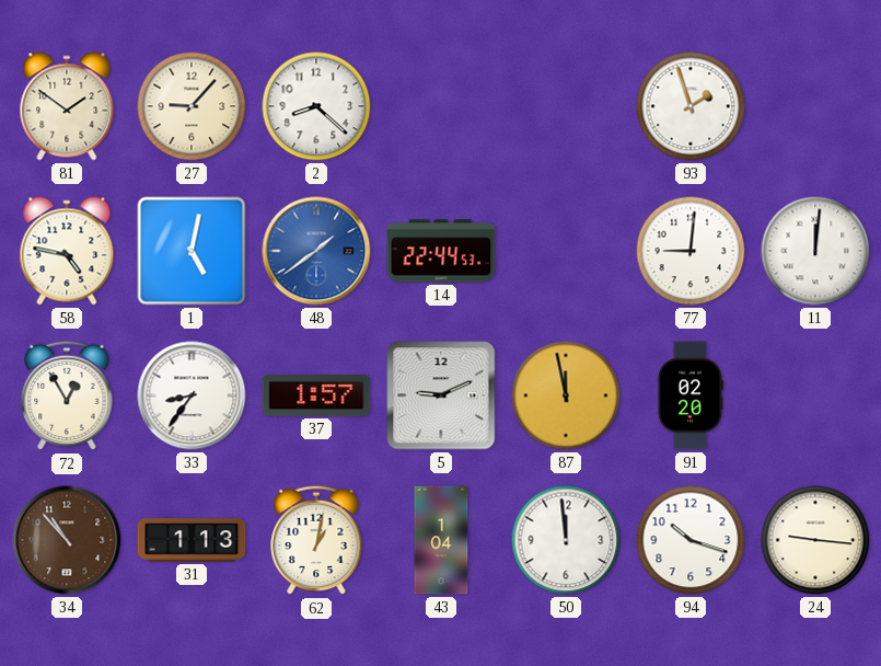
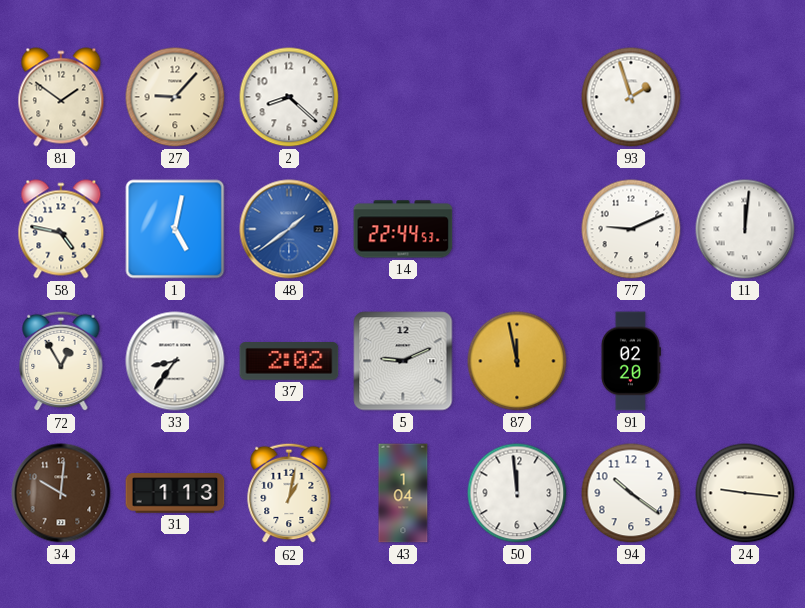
77: 9:01 -> 9:11
37: 1:57 -> 2:02
34: 10:53 -> 10:01
94: 10:18 -> 10:21
